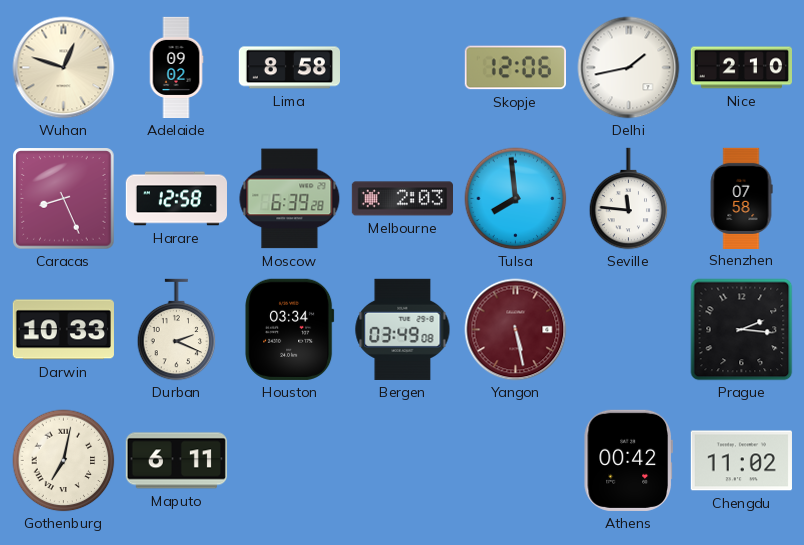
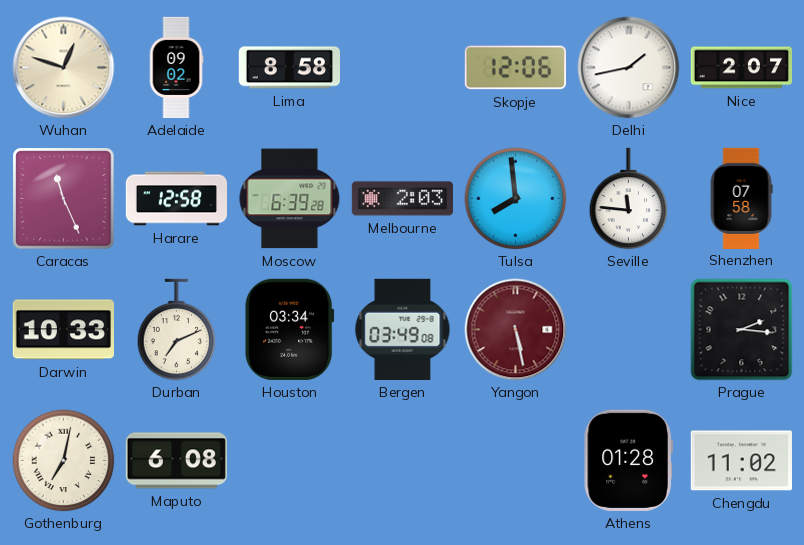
Nice: 2:10 -> 2:07
Caracas: 8:26 -> 11:26
Durban: 2:19 -> 7:11
Maputo: 6:11 -> 6:08
Athens: 00:42 -> 01:28
